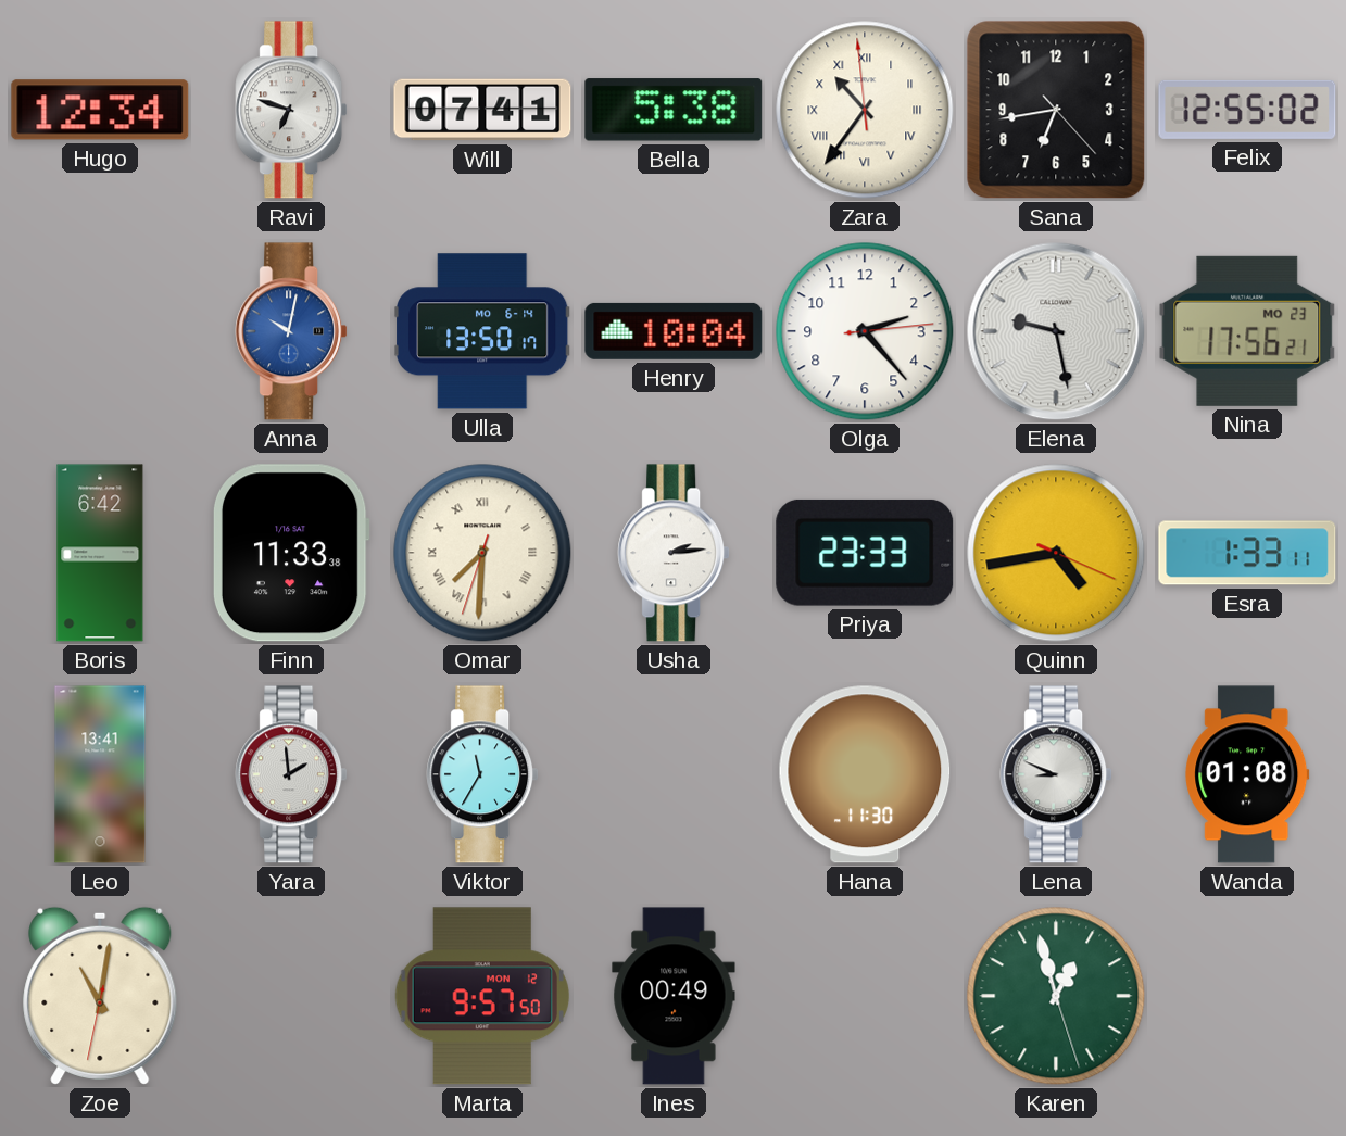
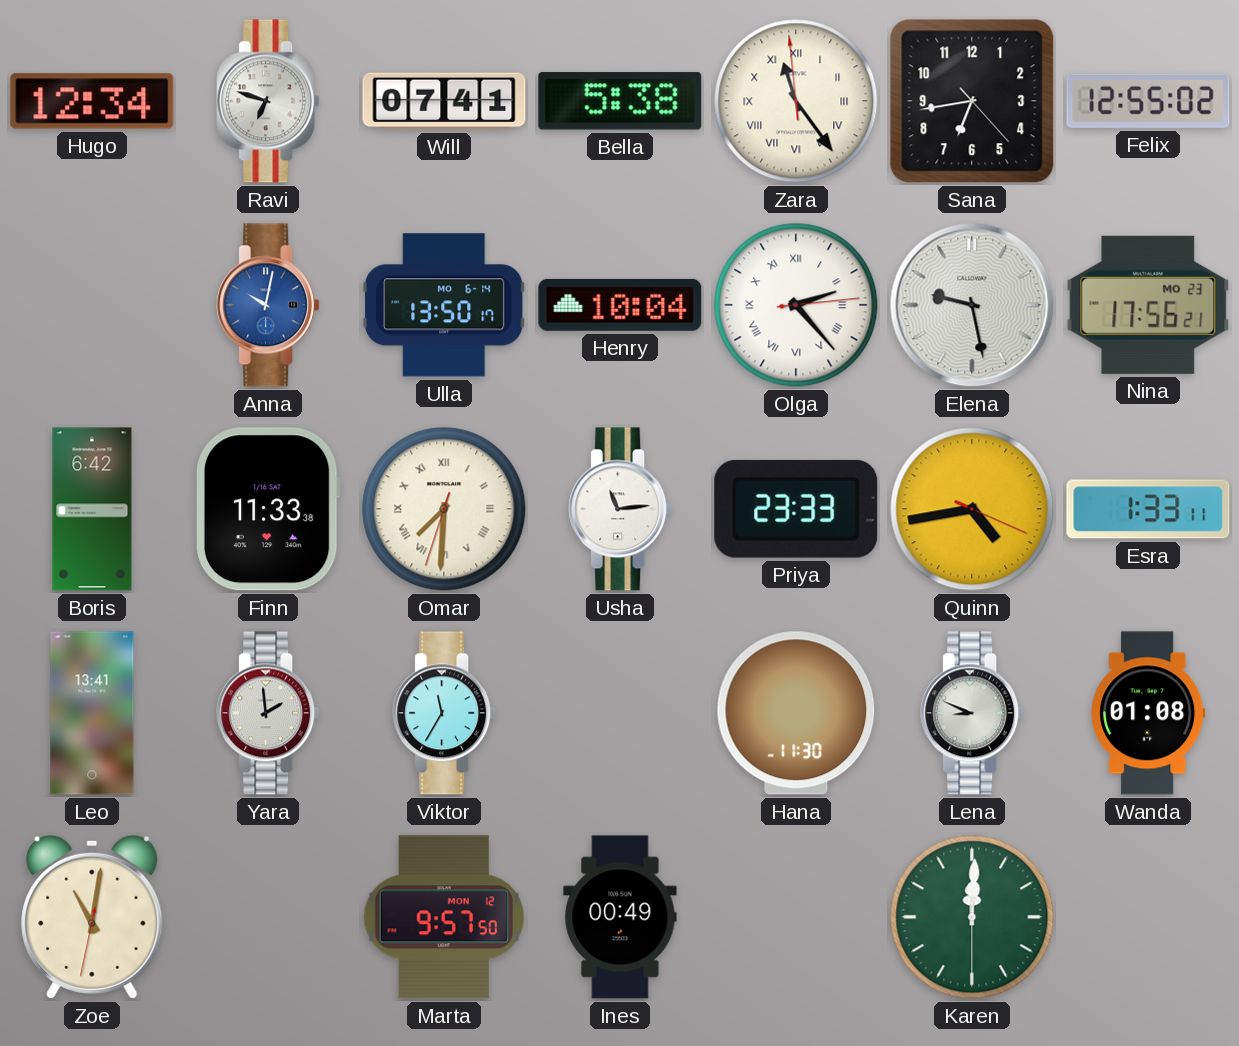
Zara: 10:35 -> 11:23
Olga numerals: Arabic -> Roman
Usha: 2:14 -> 11:14
Karen: 12:57 -> 12:00
